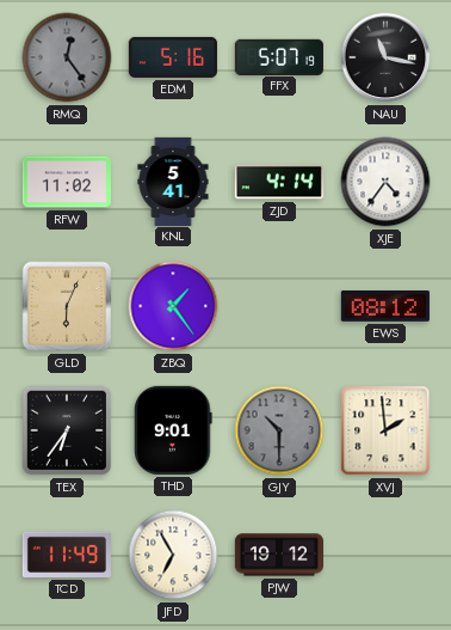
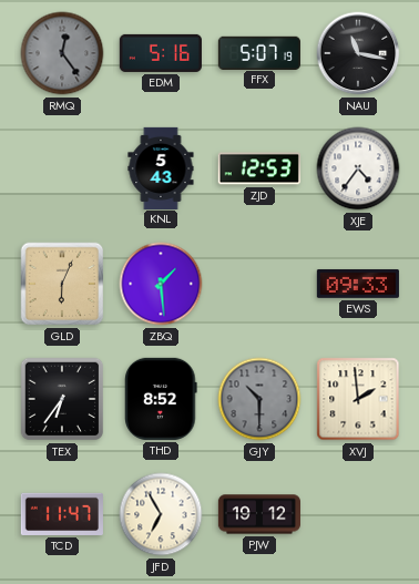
RFW: 11:02 -> none
KNL: 5:41 -> 5:43
ZJD: 4:14 -> 12:53
ZBQ: 1:24 -> 1:29
EWS: 08:12 -> 09:33
THD: 9:01 -> 8:52
TCD: 11:49 -> 11:47
